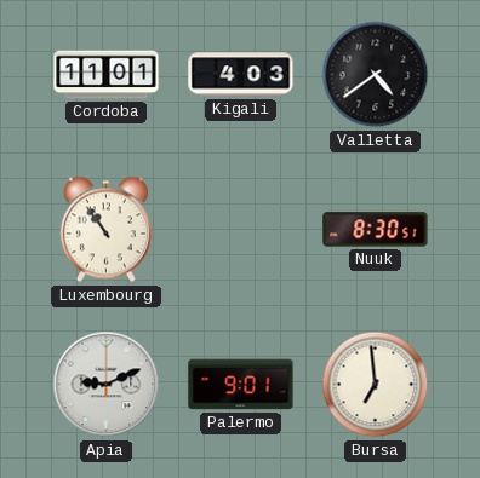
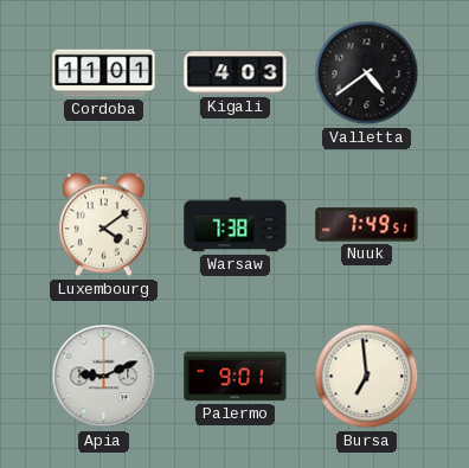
Luxembourg: 10:54 -> 4:09
Warsaw: none -> 7:38
Nuuk: 8:30 -> 7:49
